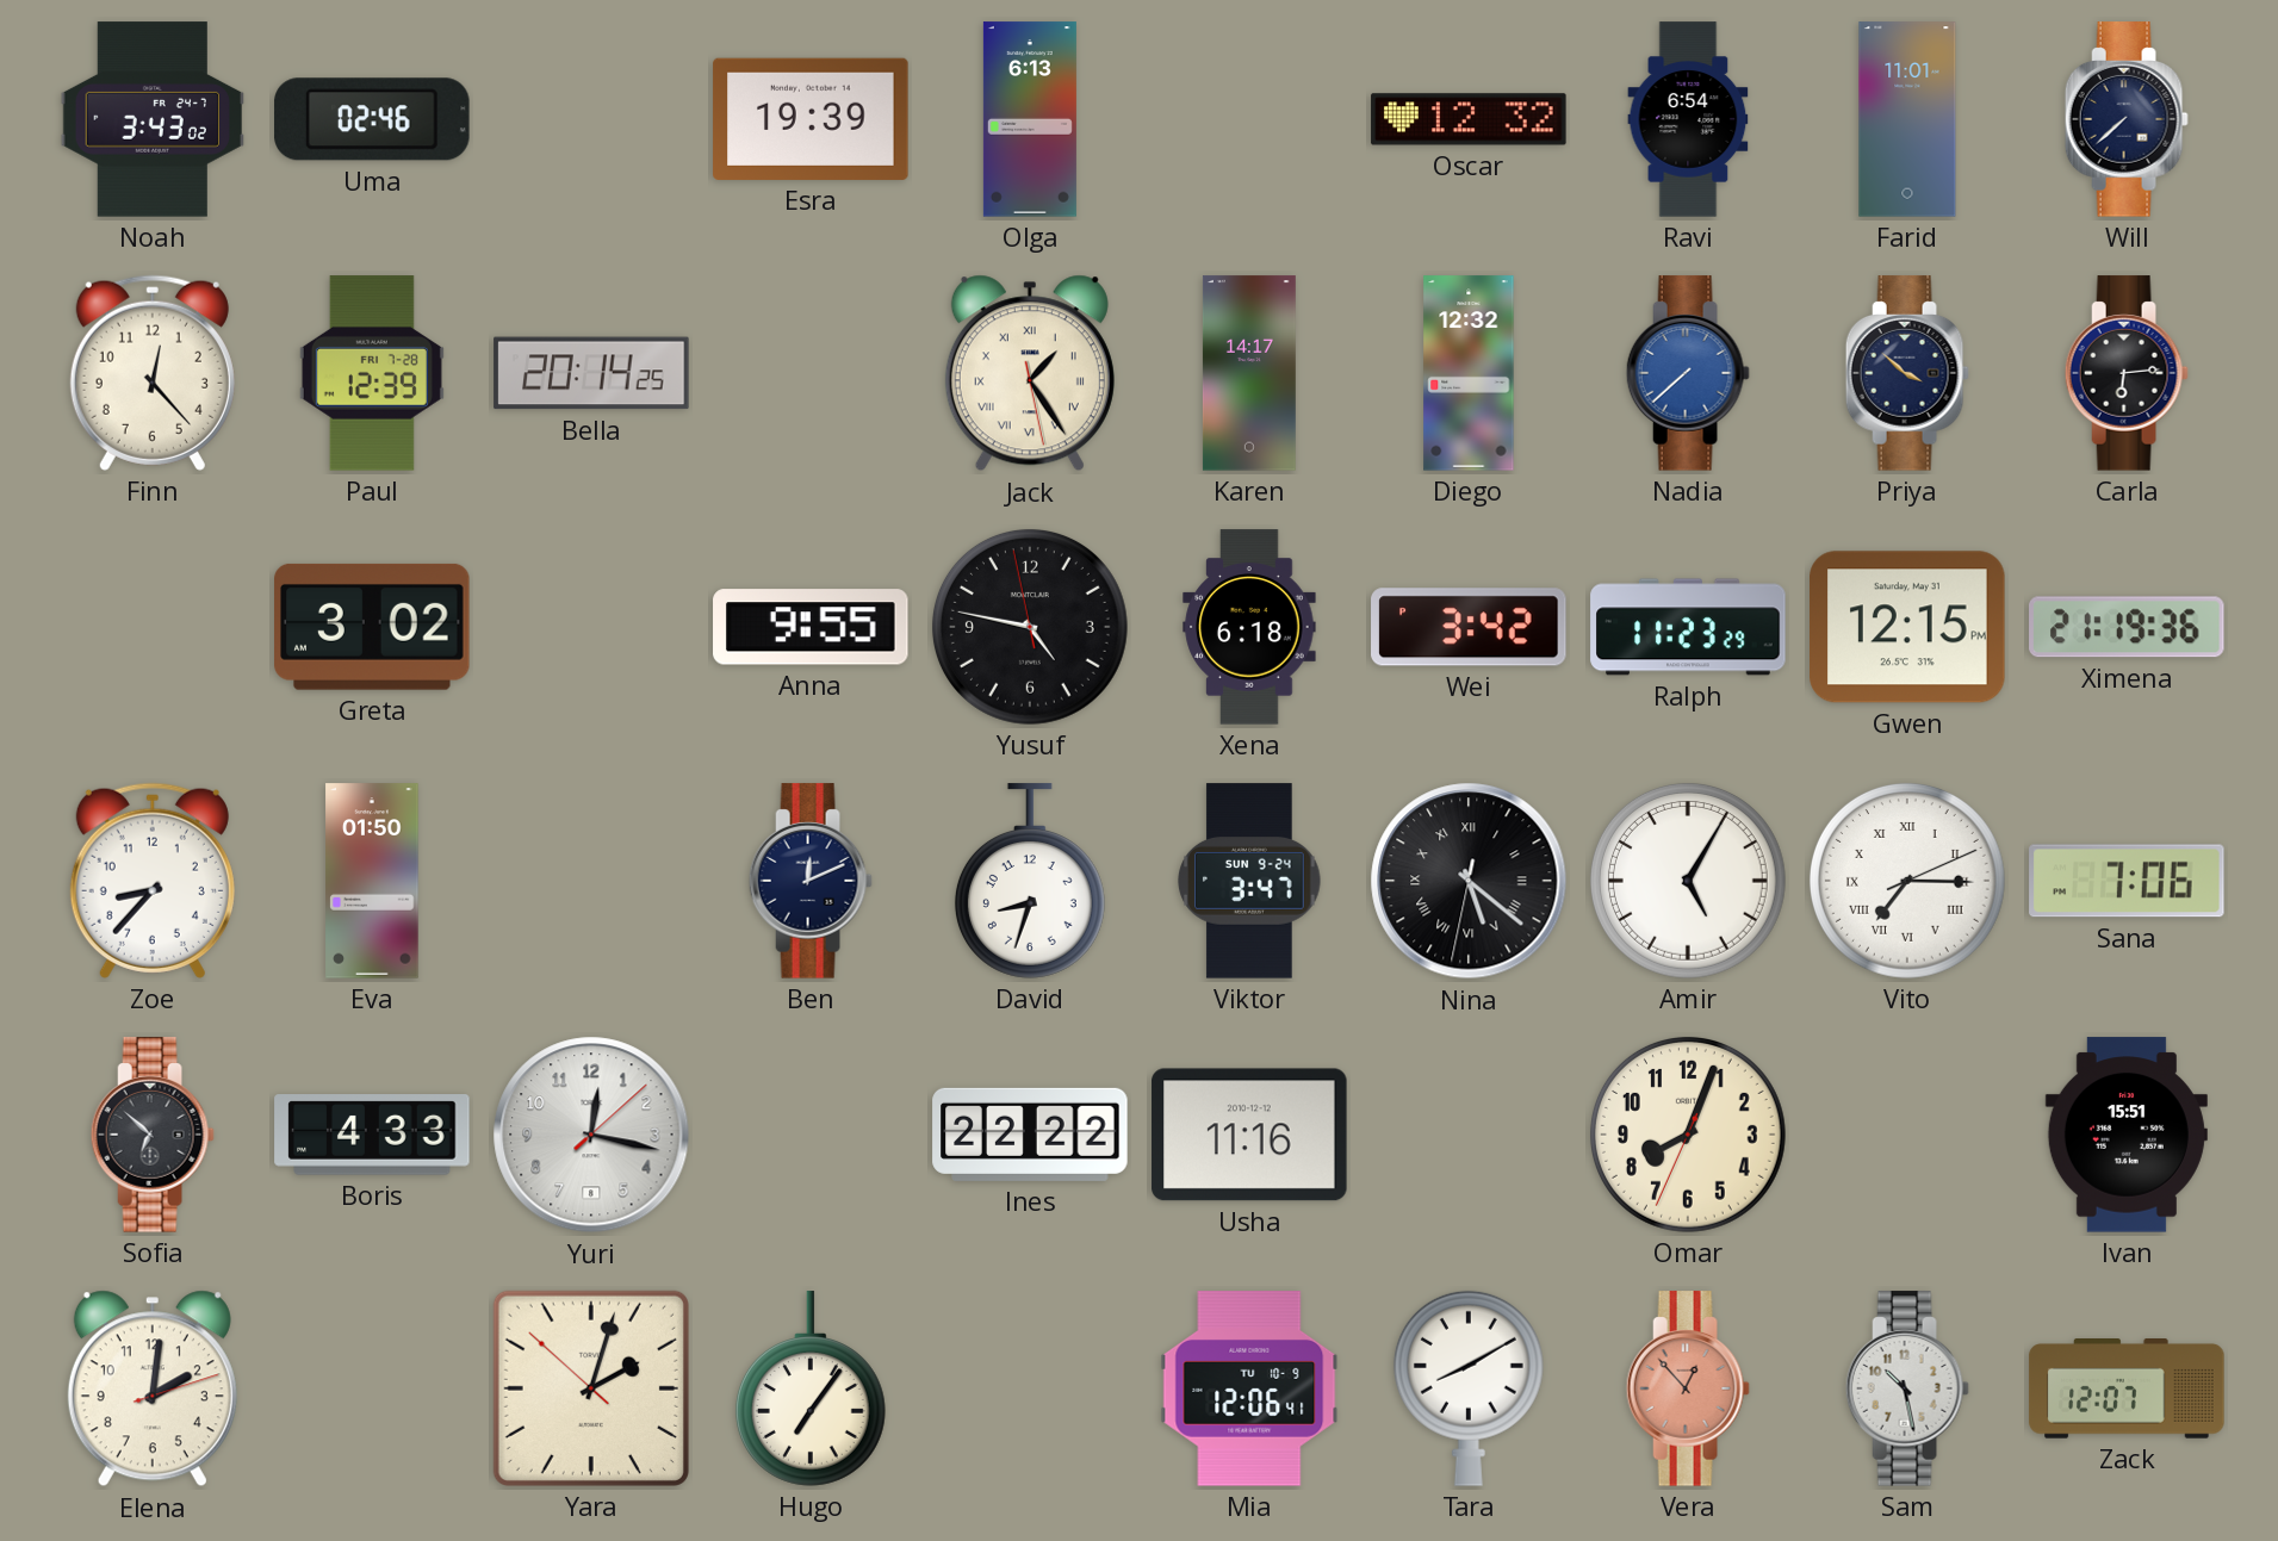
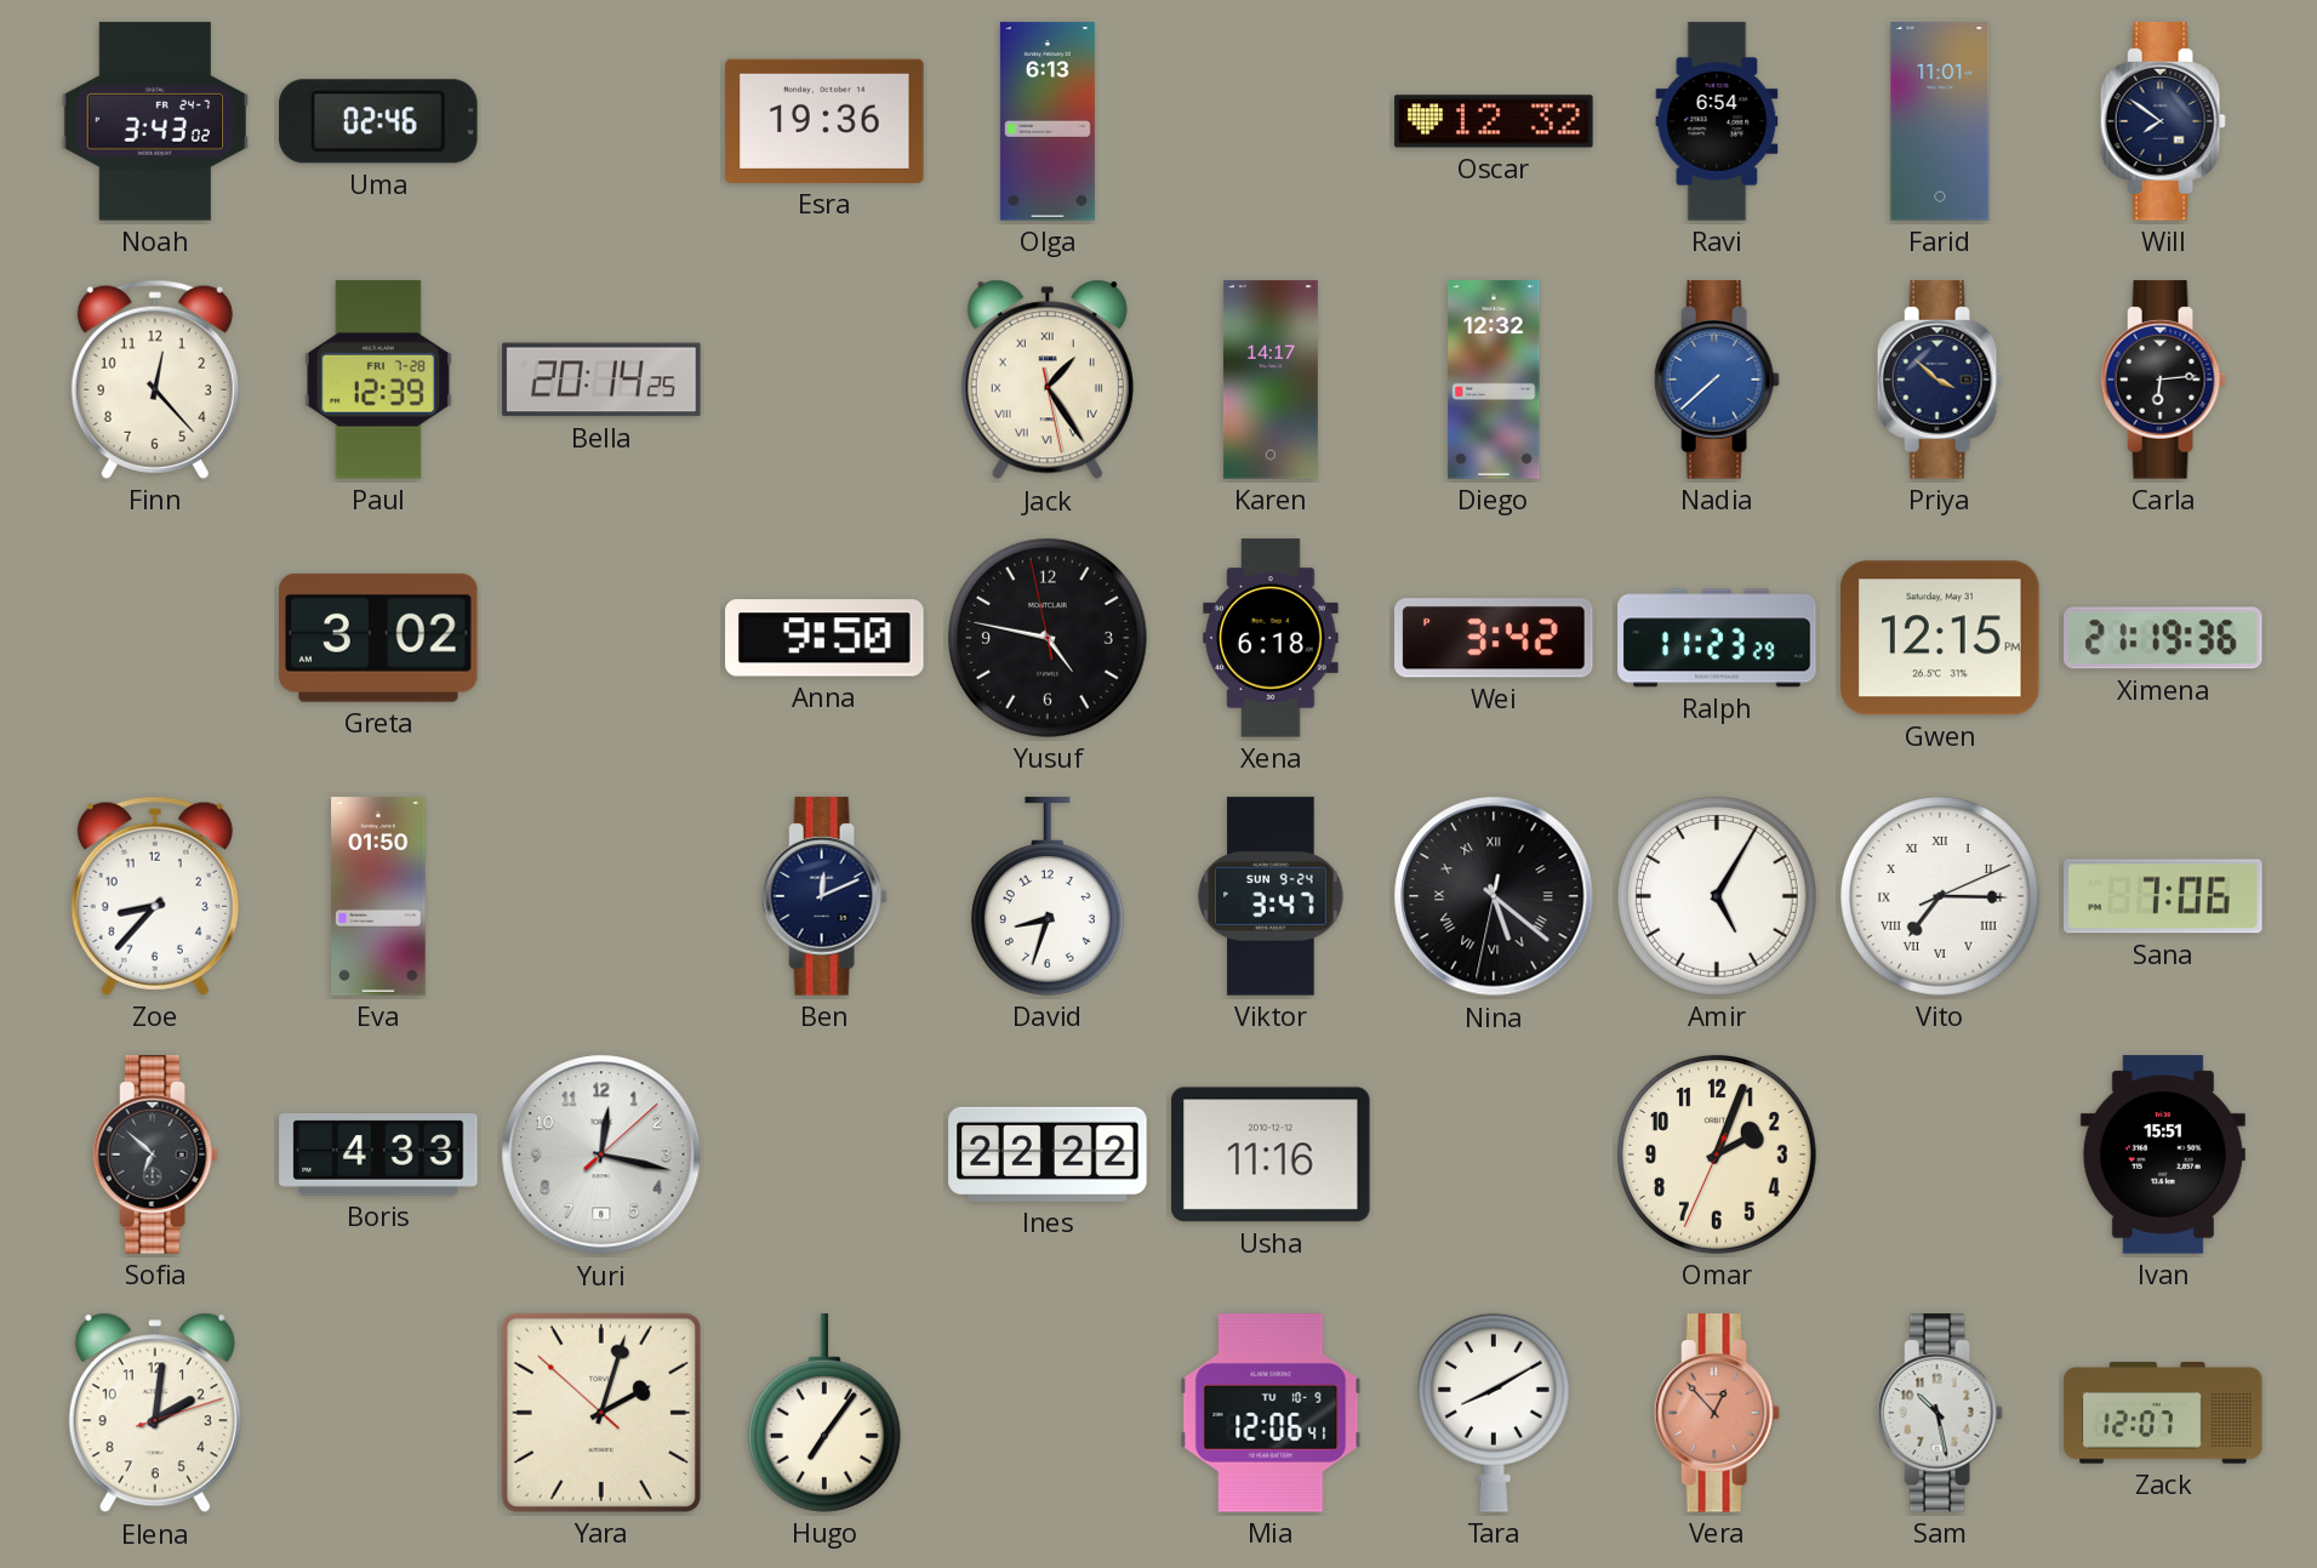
Esra: 19:39 -> 19:36
Will: 7:38 -> 7:51
Anna: 9:55 -> 9:50
Omar: 8:03 -> 2:03
